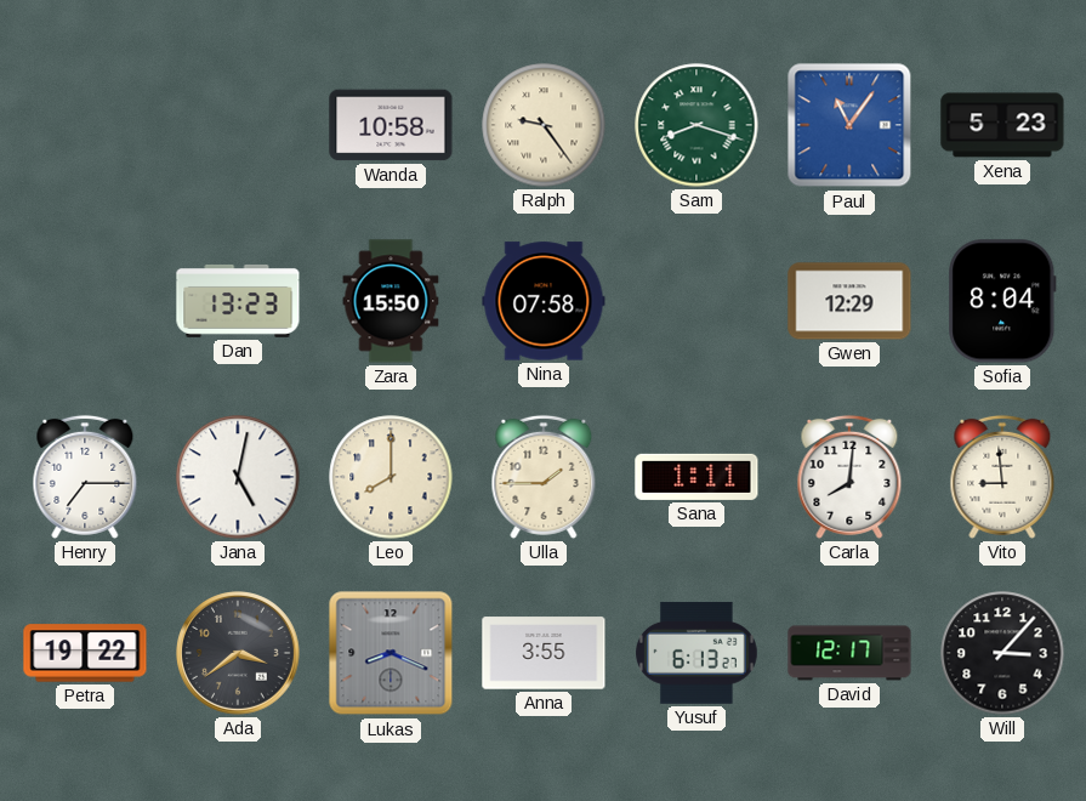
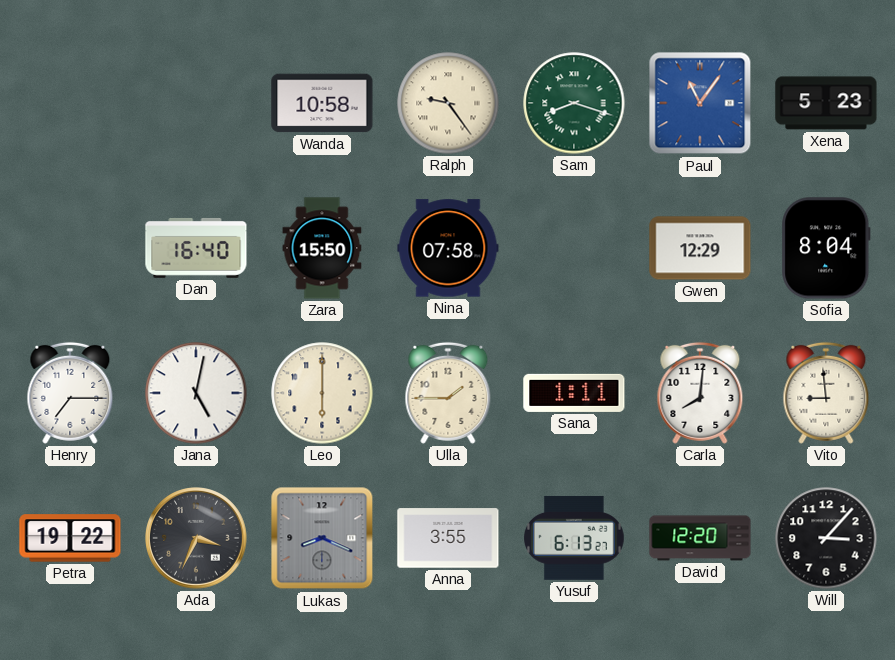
Dan: 13:23 -> 16:40
Leo: 8:00 -> 6:00
Ada: 3:39 -> 3:34
David: 12:17 -> 12:20
